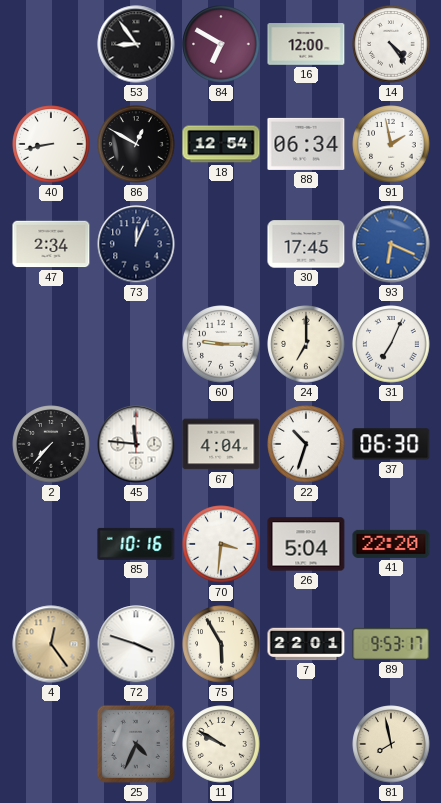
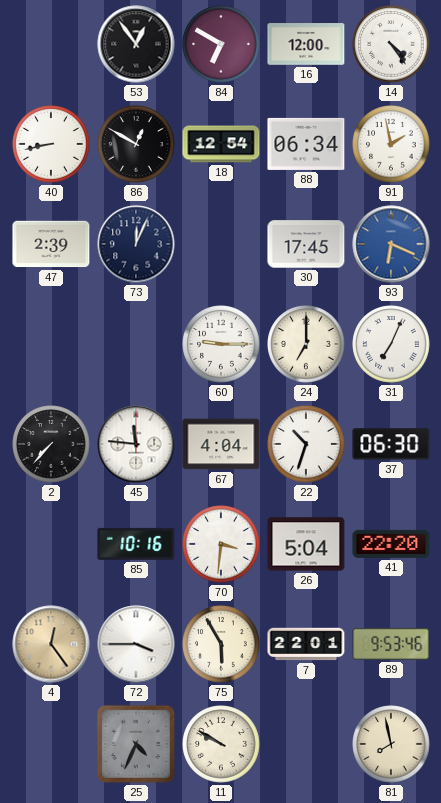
53: 8:54 -> 12:54
47: 2:34 -> 2:39
72: 3:48 -> 3:45
89: 9:53:17 -> 9:53:46
